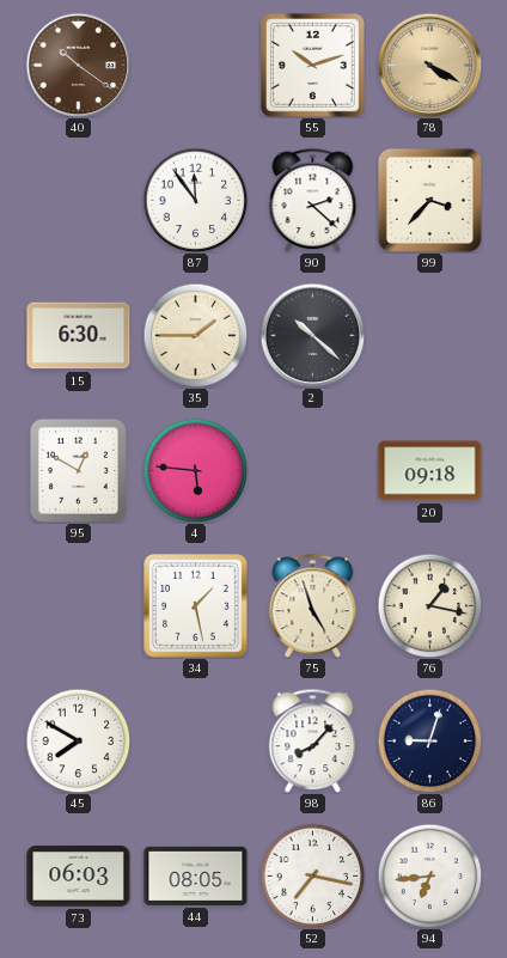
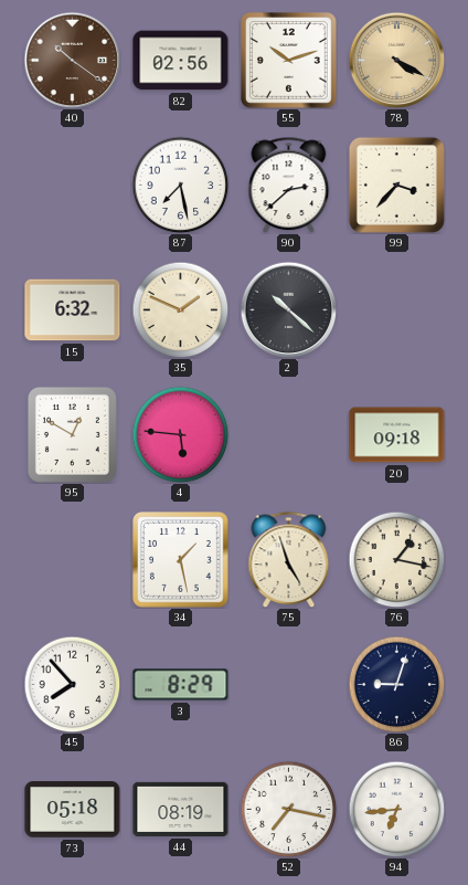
82: none -> 02:56
87: 11:54 -> 7:28
90: 2:22 -> 2:38
15: 6:30 -> 6:32
35: 1:45 -> 1:49
45: 7:50 -> 7:53
3: none -> 8:29
98: 8:07 -> none
73: 06:03 -> 05:18
44: 08:05 -> 08:19
